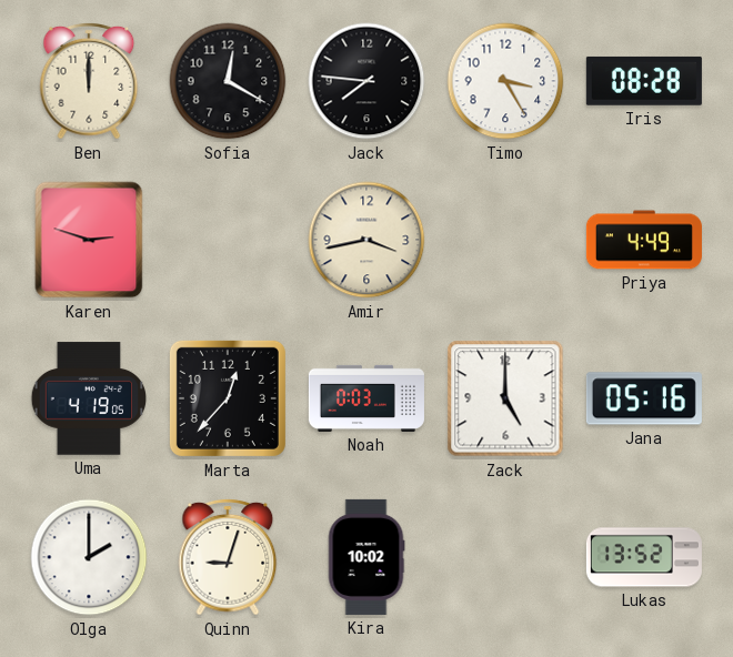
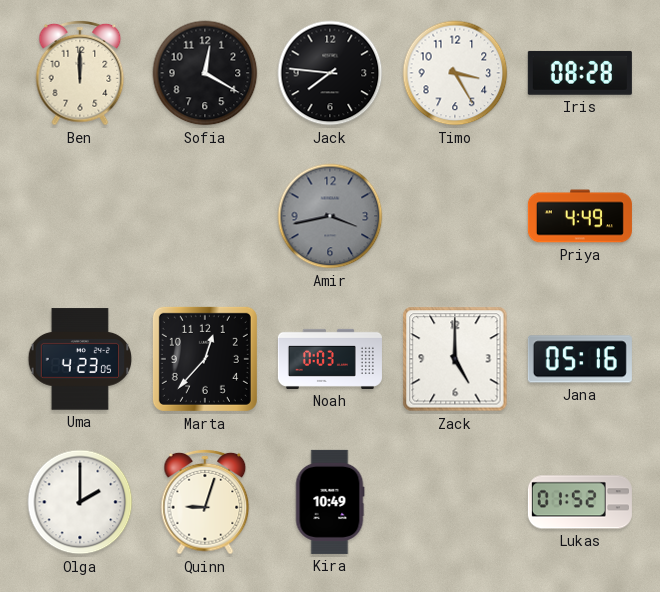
Karen: 2:48 -> none
Amir dial: cream -> grey
Uma: 4:19 -> 4:23
Kira: 10:02 -> 10:49
Lukas: 13:52 -> 01:52
